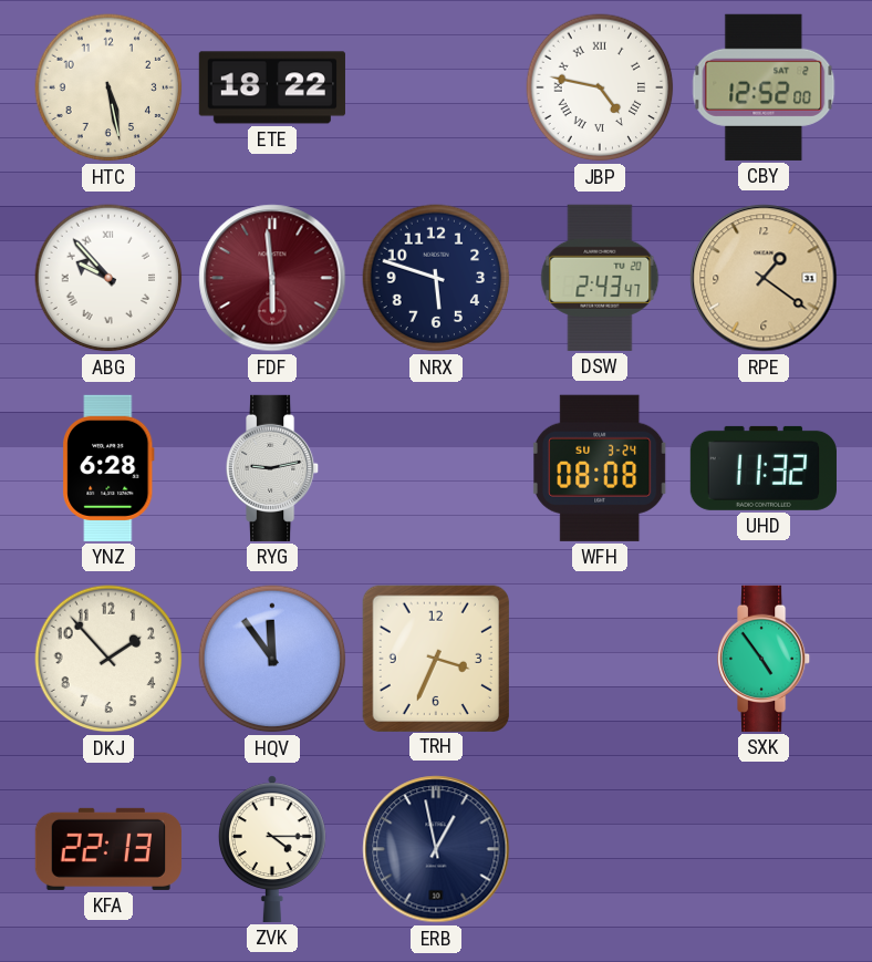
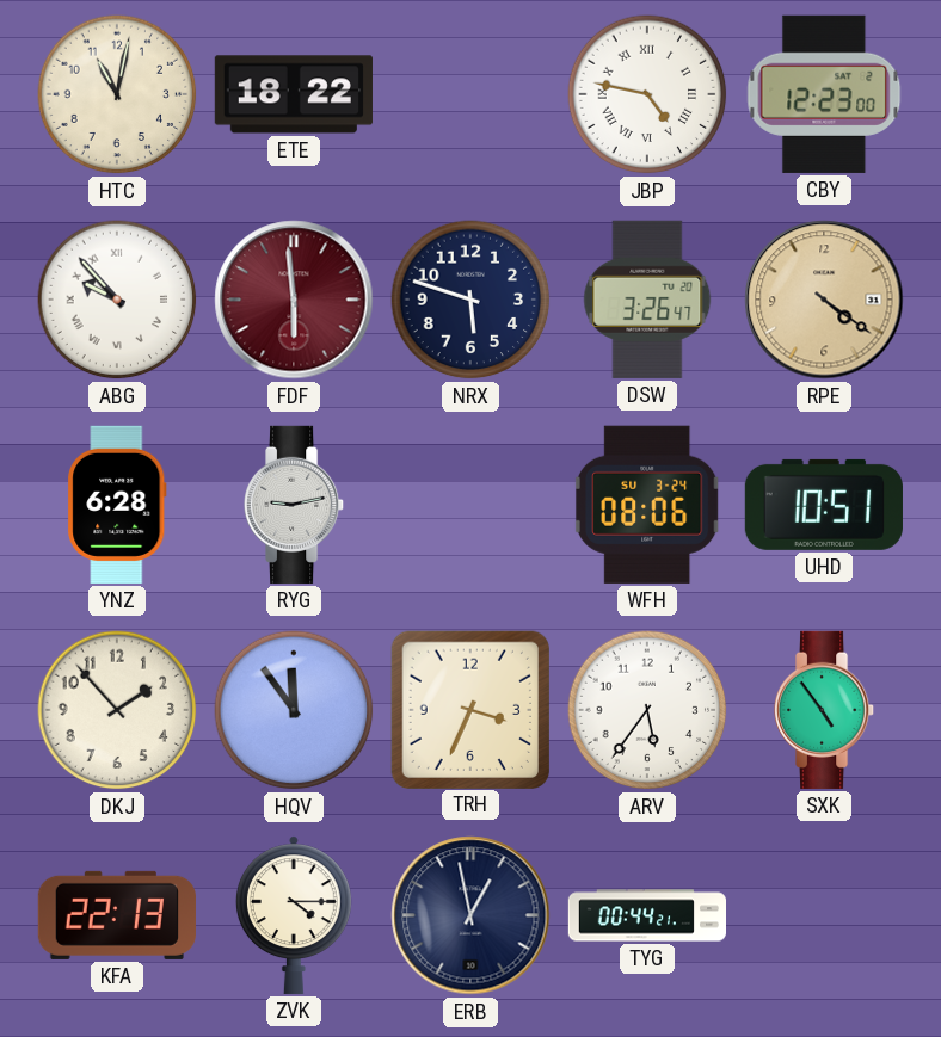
HTC: 5:28 -> 11:02
CBY: 12:52 -> 12:23
DSW: 2:43 -> 3:26
RPE: 1:21 -> 4:21
WFH: 08:08 -> 08:06
UHD: 11:32 -> 10:51
ARV: none -> 5:36
TYG: none -> 00:44
